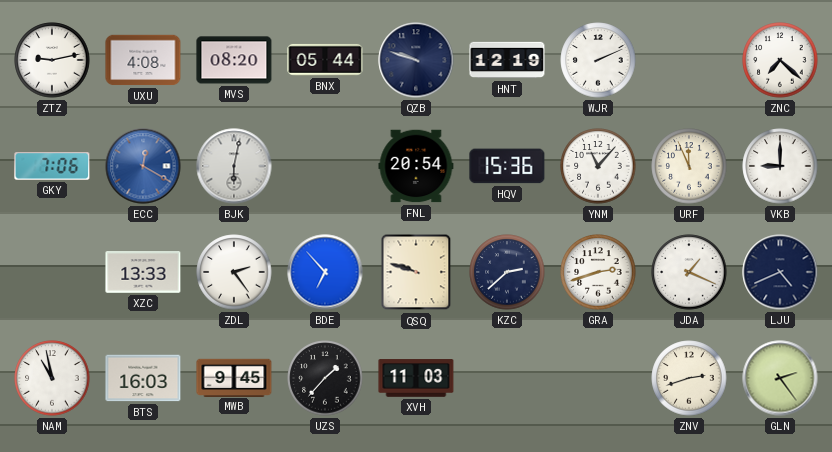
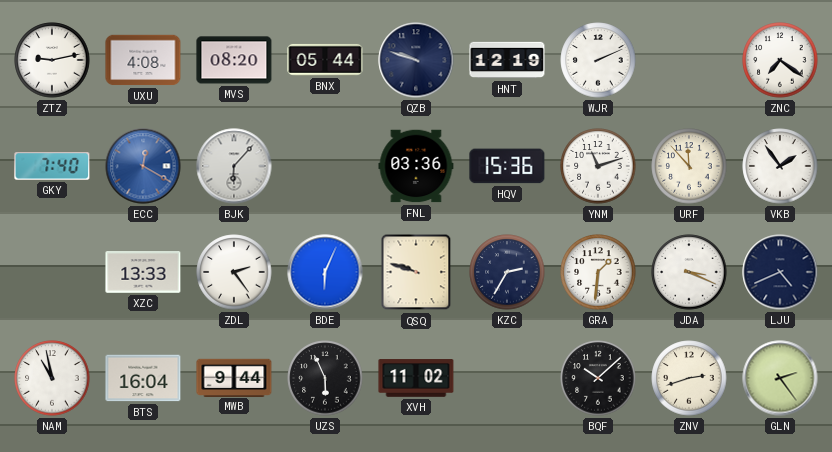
ZNC: 7:22 -> 7:21
GKY: 7:06 -> 7:40
BJK: 6:02 -> 6:07
FNL: 20:54 -> 03:36
YNM: 11:07 -> 11:12
URF: 11:56 -> 11:53
VKB: 9:00 -> 1:54
BDE: 6:53 -> 6:04
KZC: 2:38 -> 2:35
GRA: 2:42 -> 1:31
JDA: 1:19 -> 3:19
BTS: 16:03 -> 16:04
MWB: 9:45 -> 9:44
UZS: 1:37 -> 5:56
XVH: 11:03 -> 11:02
BQF: none -> 10:08
